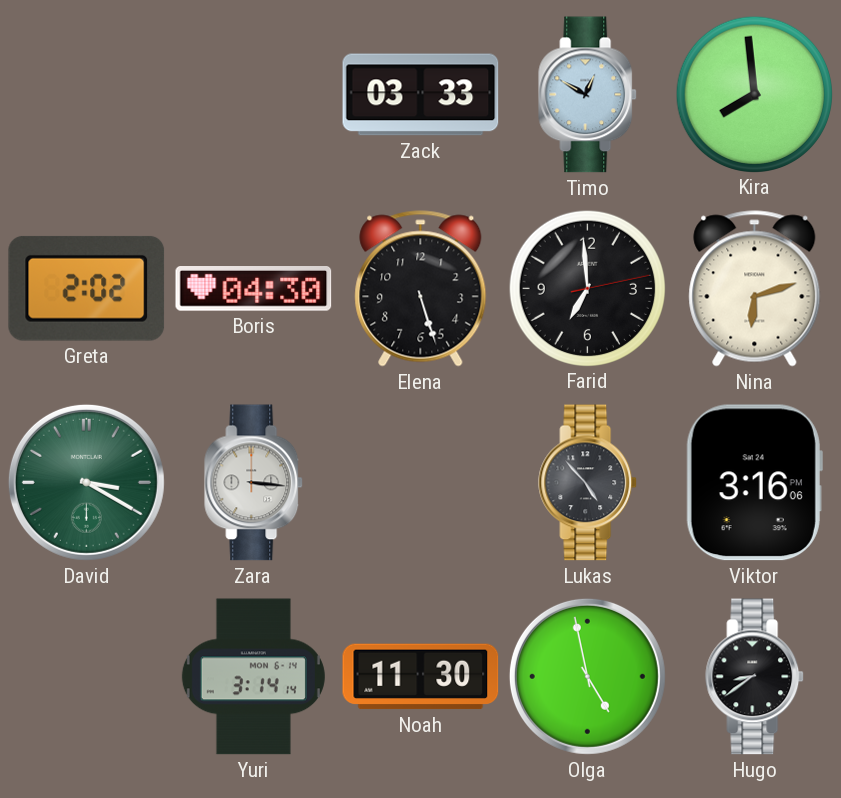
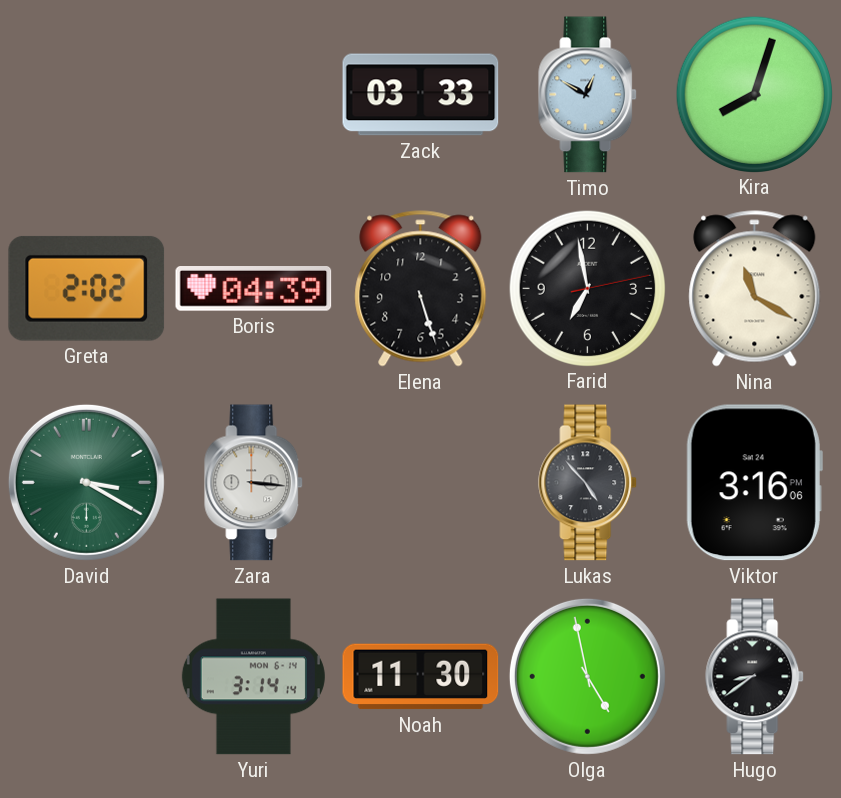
Kira: 7:59 -> 8:03
Boris: 04:30 -> 04:39
Farid: 6:59 -> 6:58
Nina: 6:12 -> 11:20
